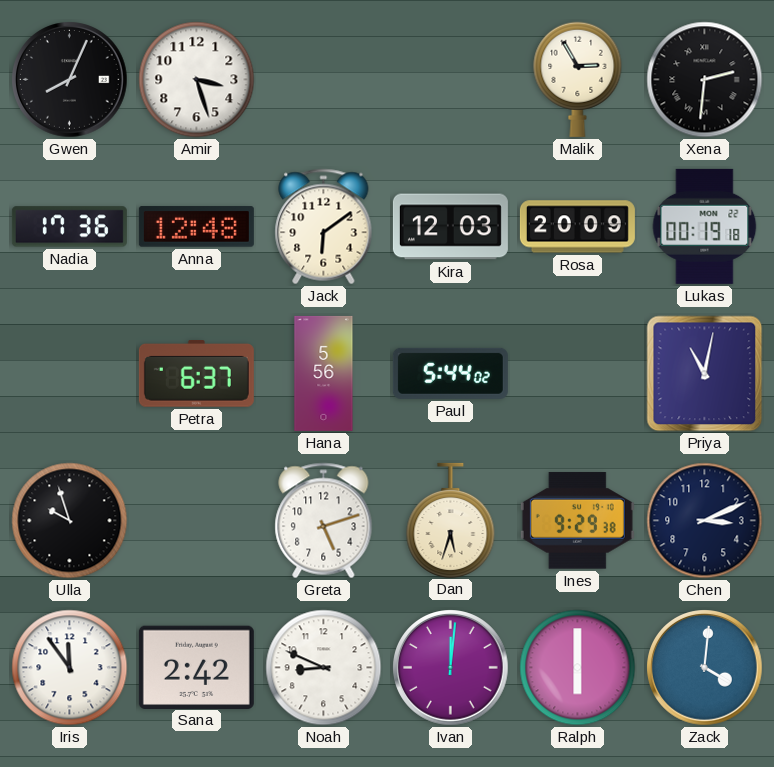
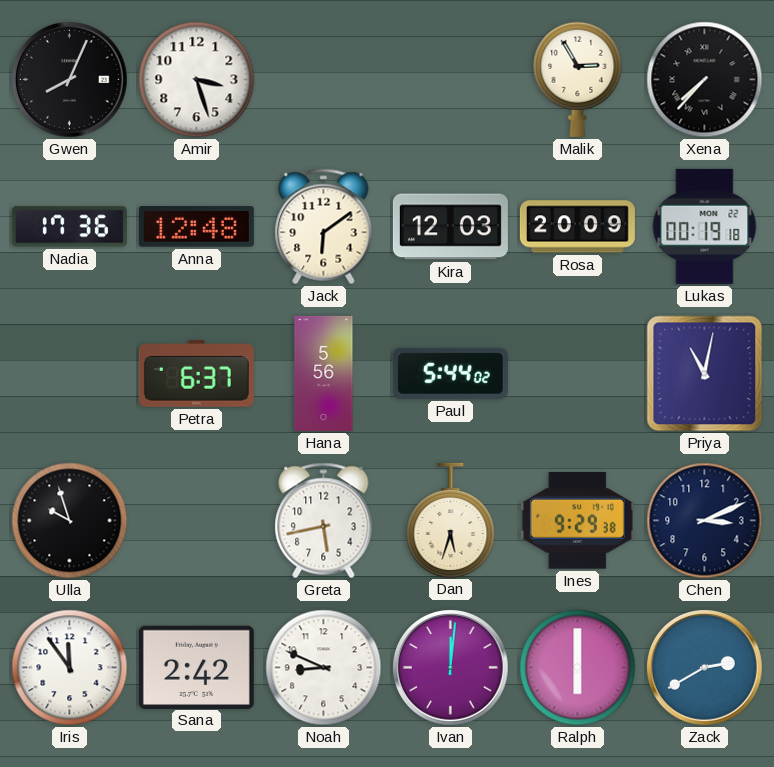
Xena: 2:31 -> 7:37
Greta: 5:12 -> 5:43
Zack: 4:01 -> 2:40
